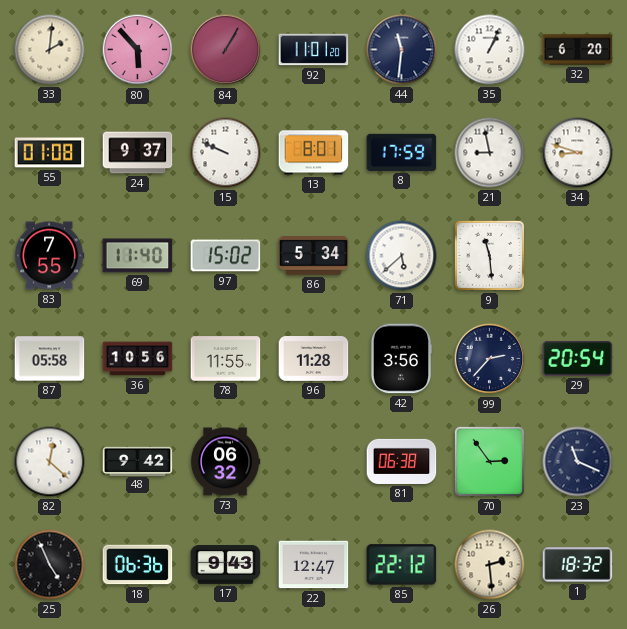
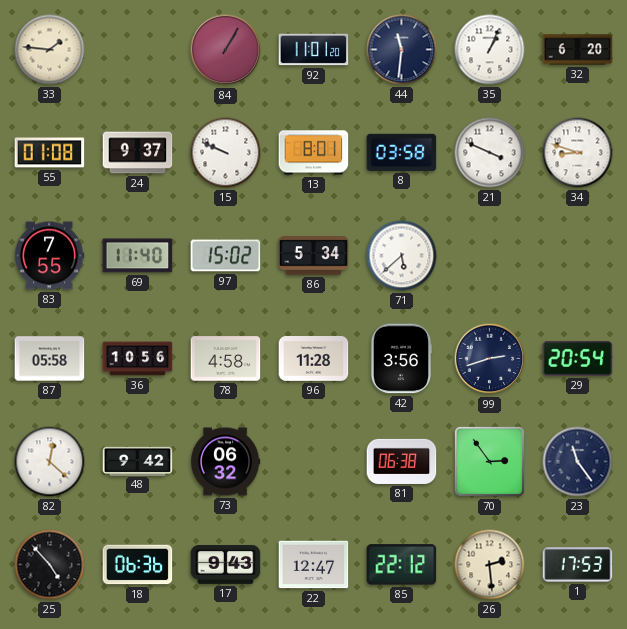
33: 2:01 -> 1:46
80: 5:53 -> none
8: 17:59 -> 03:58
21: 8:58 -> 3:49
9: 11:29 -> none
78: 11:55 -> 4:58
99: 2:37 -> 2:42
23: 11:19 -> 11:24
25: 4:56 -> 4:53
1: 18:32 -> 17:53
